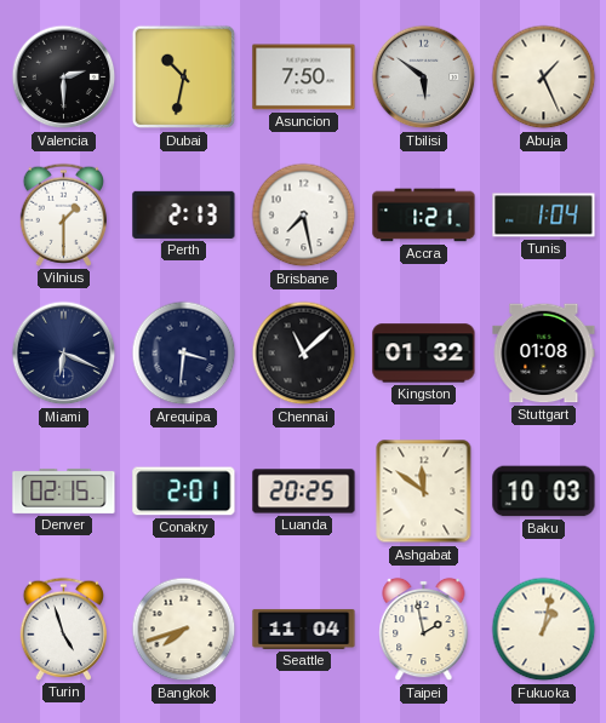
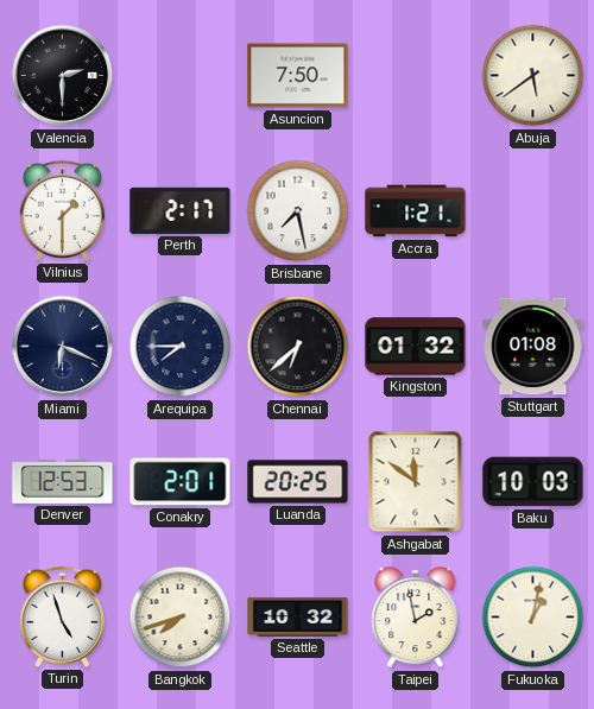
Dubai: 10:32 -> none
Tbilisi: 5:51 -> none
Abuja: 1:26 -> 5:39
Perth: 2:13 -> 2:17
Tunis: 1:04 -> none
Arequipa: 3:31 -> 7:45
Chennai: 11:08 -> 6:38
Denver: 02:15 -> 12:53
Seattle: 11:04 -> 10:32
